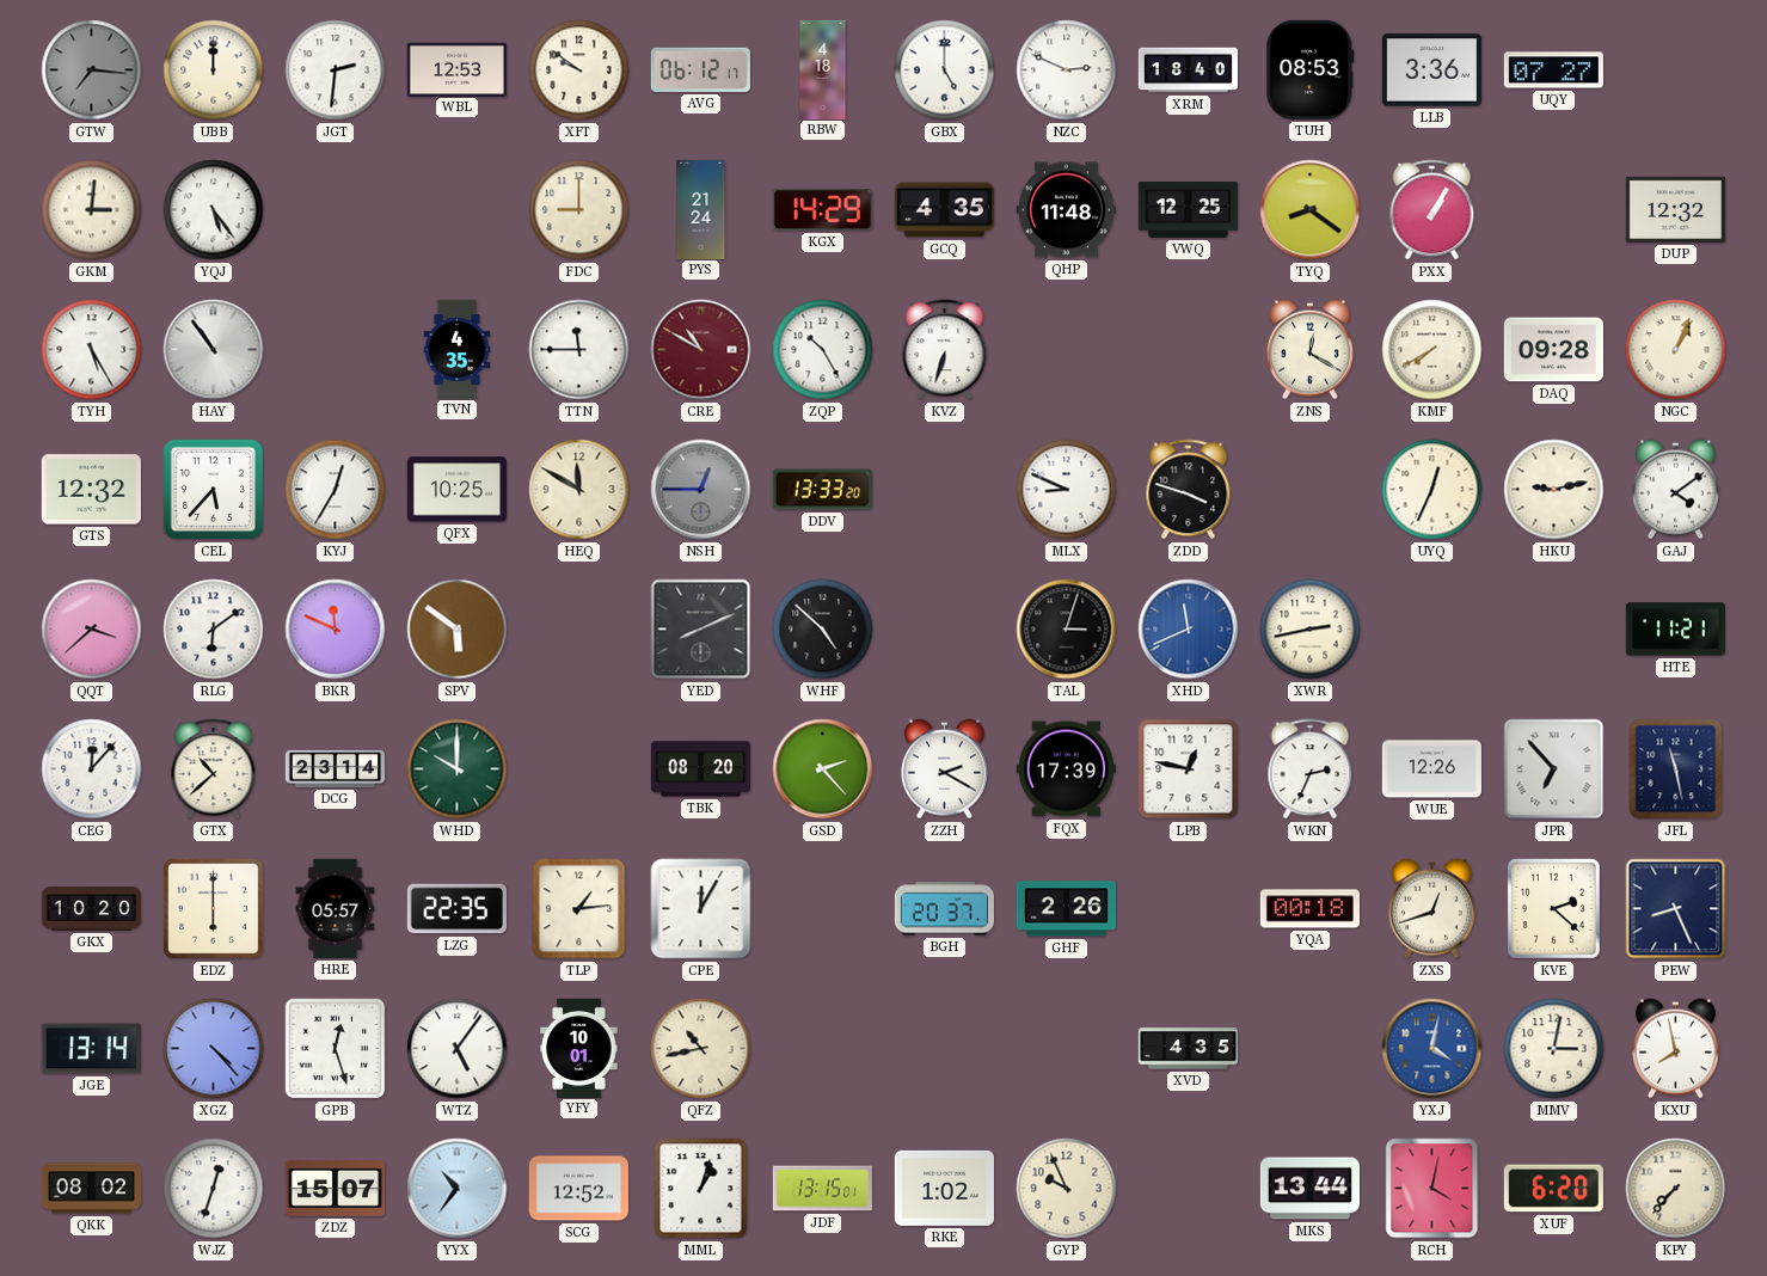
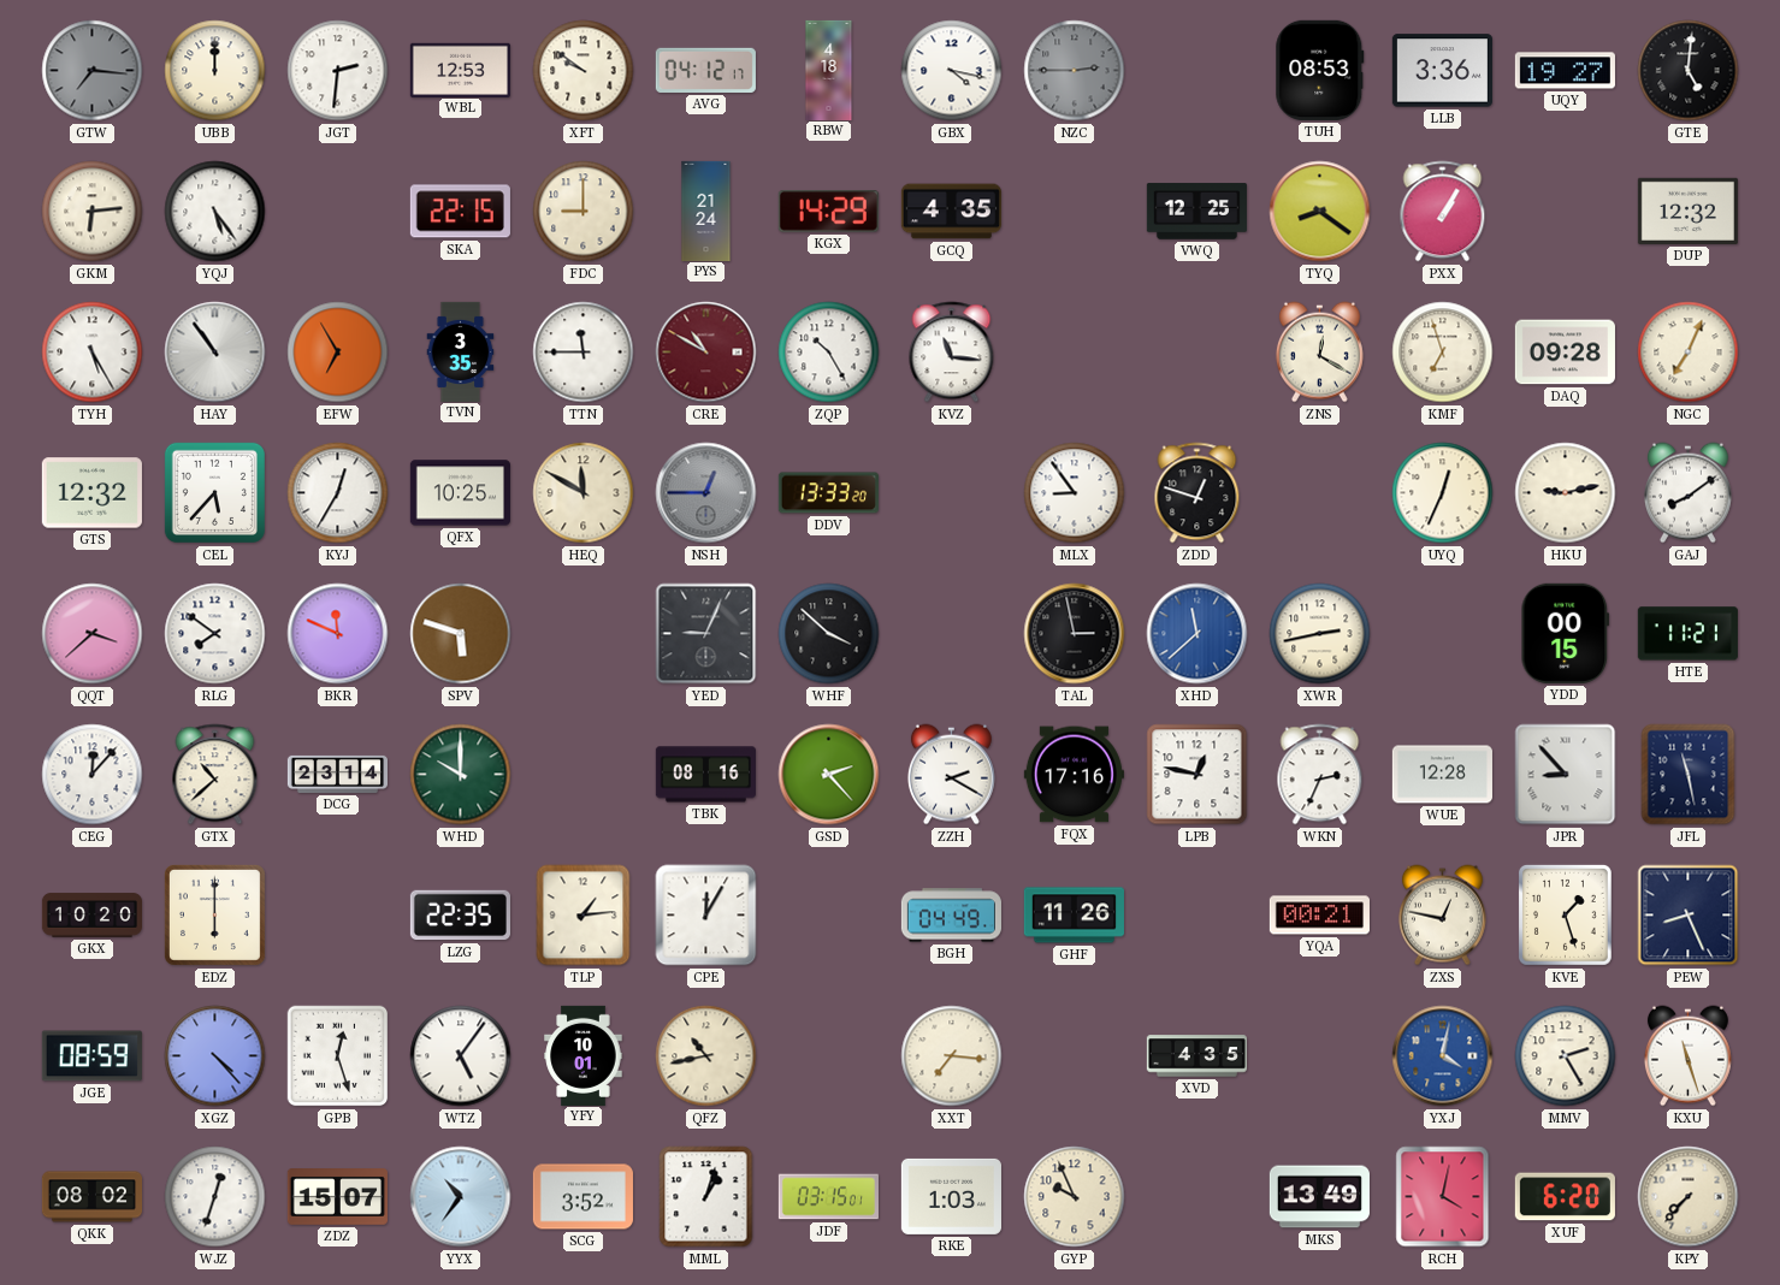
AVG: 06:12 -> 04:12
GBX: 5:00 -> 4:17
NZC: 2:49 -> 2:45
NZC dial: white -> grey
XRM: 18:40 -> none
UQY: 07:27 -> 19:27
GTE: none -> 5:01
GKM: 3:01 -> 6:14
SKA: none -> 22:15
QHP: 11:48 -> none
EFW: none -> 6:55
TVN: 4:35 -> 3:35
KVZ: 6:33 -> 11:16
KMF: 7:40 -> 6:57
NGC: 1:04 -> 7:04
MLX: 8:49 -> 8:54
ZDD: 3:48 -> 12:48
GAJ: 4:09 -> 8:09
RLG: 6:09 -> 7:51
SPV: 5:51 -> 5:48
YED: 8:11 -> 9:04
WHF: 4:52 -> 3:52
TAL: 3:03 -> 2:58
XHD: 11:41 -> 11:38
YDD: none -> 00:15
TBK: 08:20 -> 08:16
FQX: 17:39 -> 17:16
WUE: 12:26 -> 12:28
JPR: 6:53 -> 8:53
HRE: 05:57 -> none
BGH: 20:37 -> 04:49
GHF: 2:26 -> 11:26
YQA: 00:18 -> 00:21
ZXS: 12:42 -> 12:47
KVE: 2:22 -> 1:27
JGE: 13:14 -> 08:59
XXT: none -> 7:16
MMV: 3:02 -> 2:25
KXU: 7:58 -> 11:27
SCG: 12:52 -> 3:52
JDF: 13:15 -> 03:15
RKE: 1:02 -> 1:03
MKS: 13:44 -> 13:49
